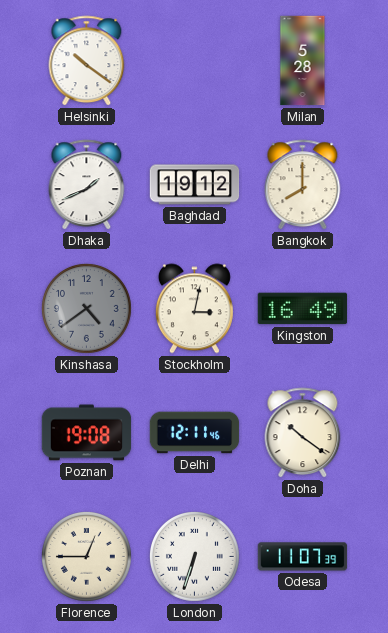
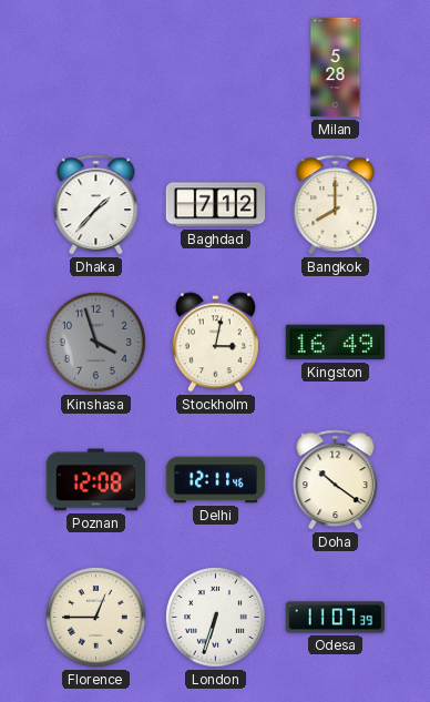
Helsinki: 10:21 -> none
Dhaka: 1:41 -> 1:37
Baghdad: 19:12 -> 7:12
Kinshasa: 4:39 -> 3:57
Poznan: 19:08 -> 12:08
